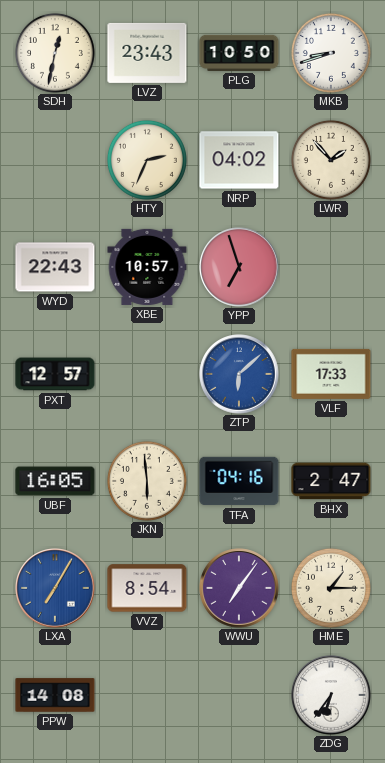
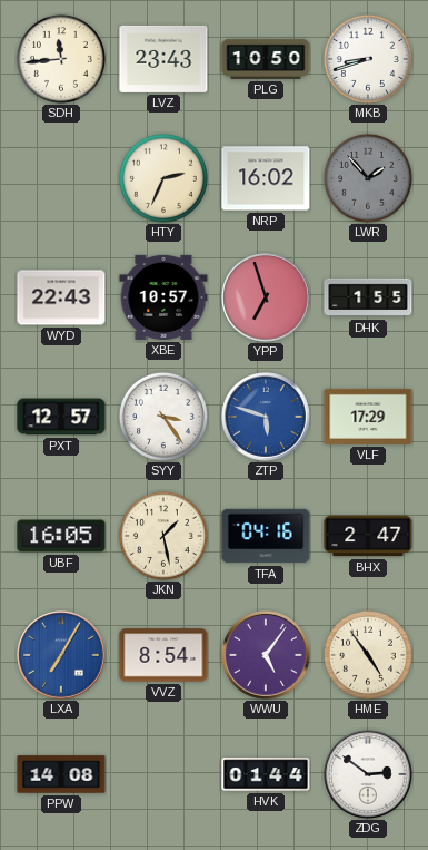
SDH: 12:32 -> 11:44
NRP: 04:02 -> 16:02
LWR dial: cream -> grey
DHK: none -> 1:55
SYY: none -> 3:24
ZTP: 6:08 -> 5:48
VLF: 17:33 -> 17:29
JKN: 5:59 -> 1:28
WWU: 7:06 -> 5:06
HME: 1:15 -> 4:54
HVK: none -> 01:44
ZDG: 6:36 -> 2:51
